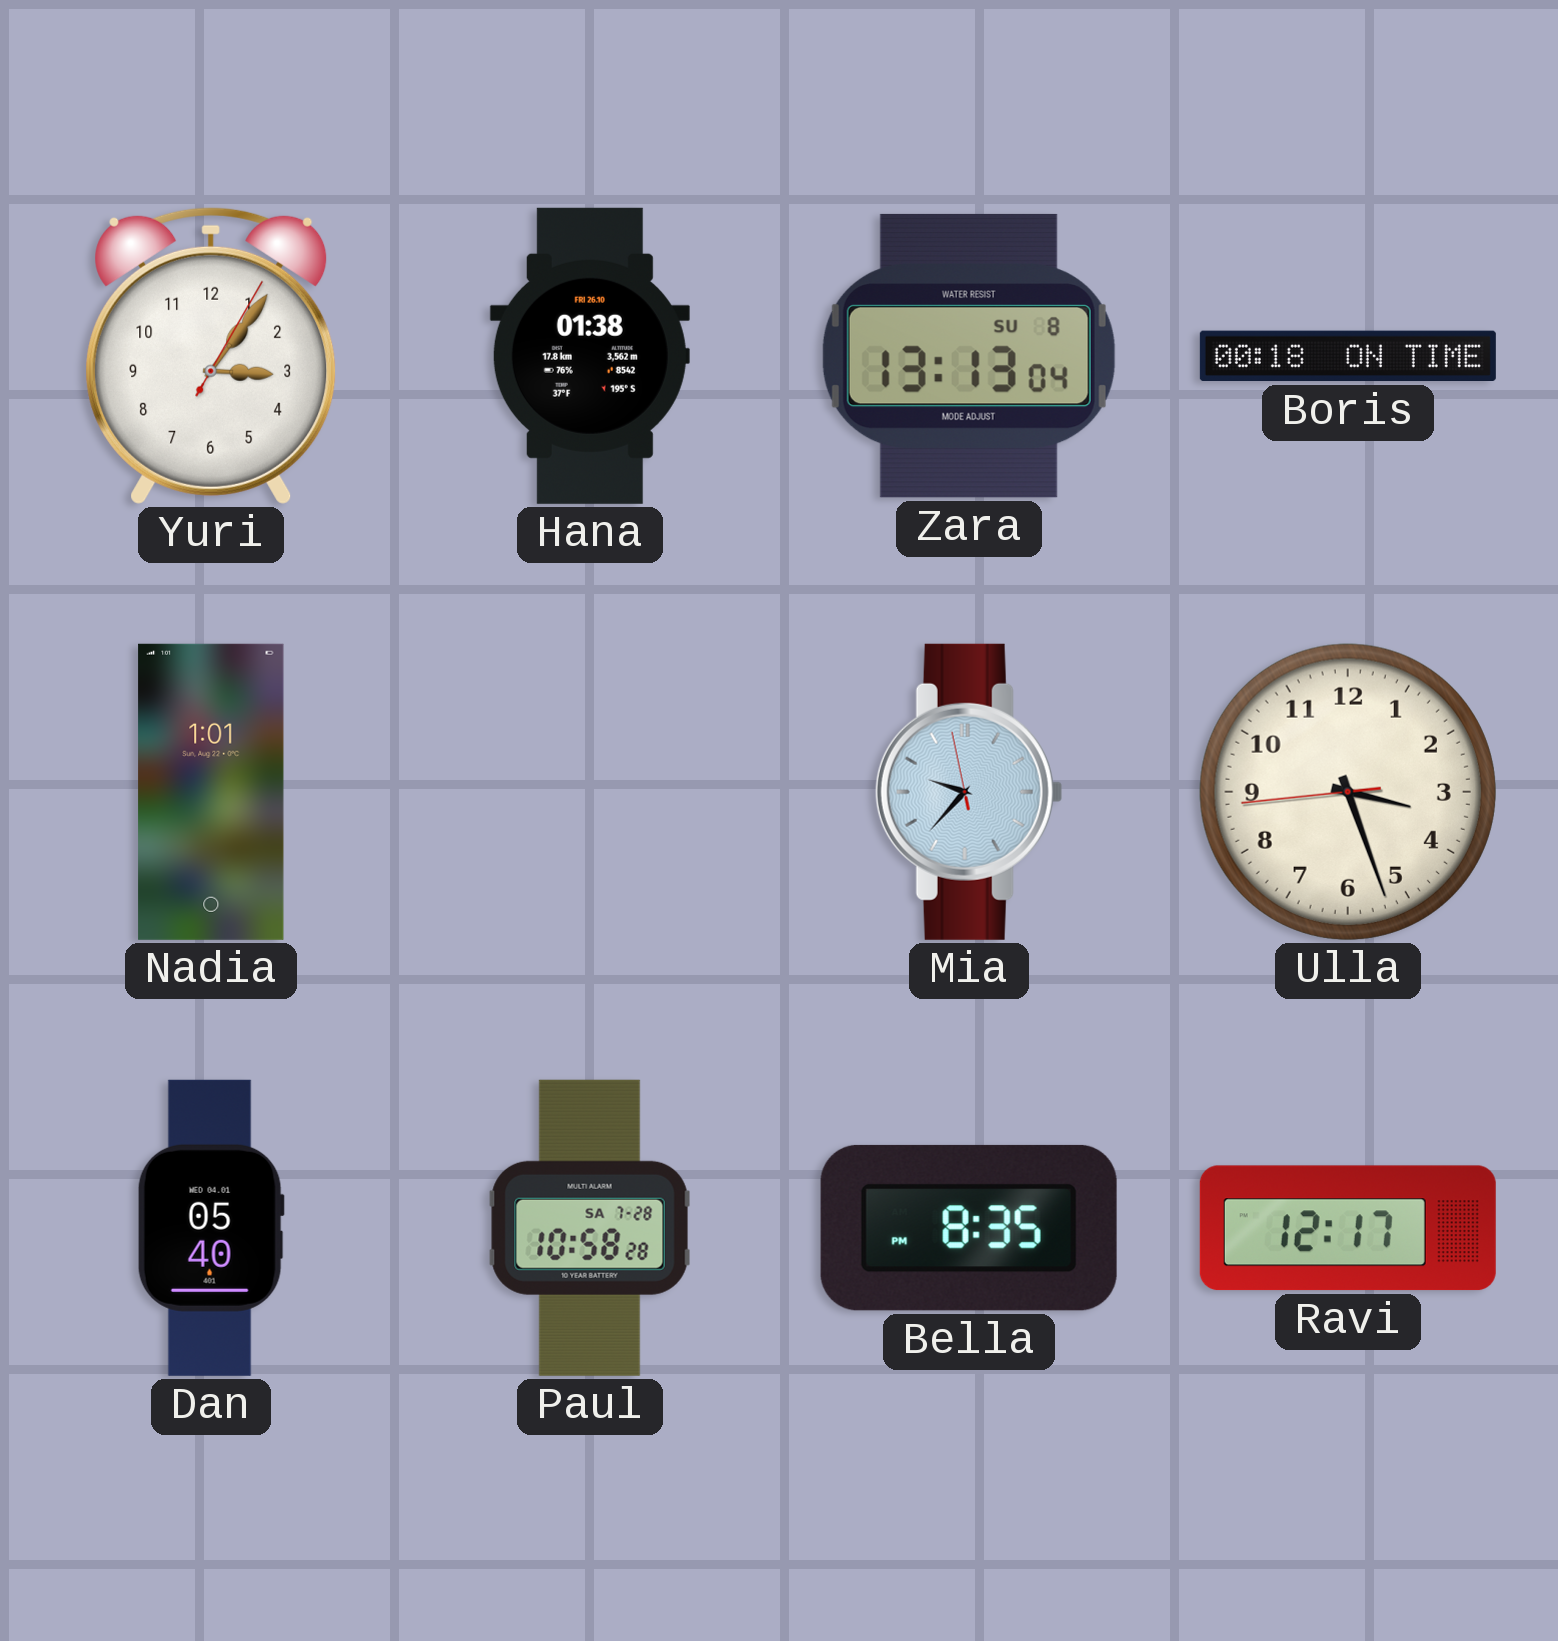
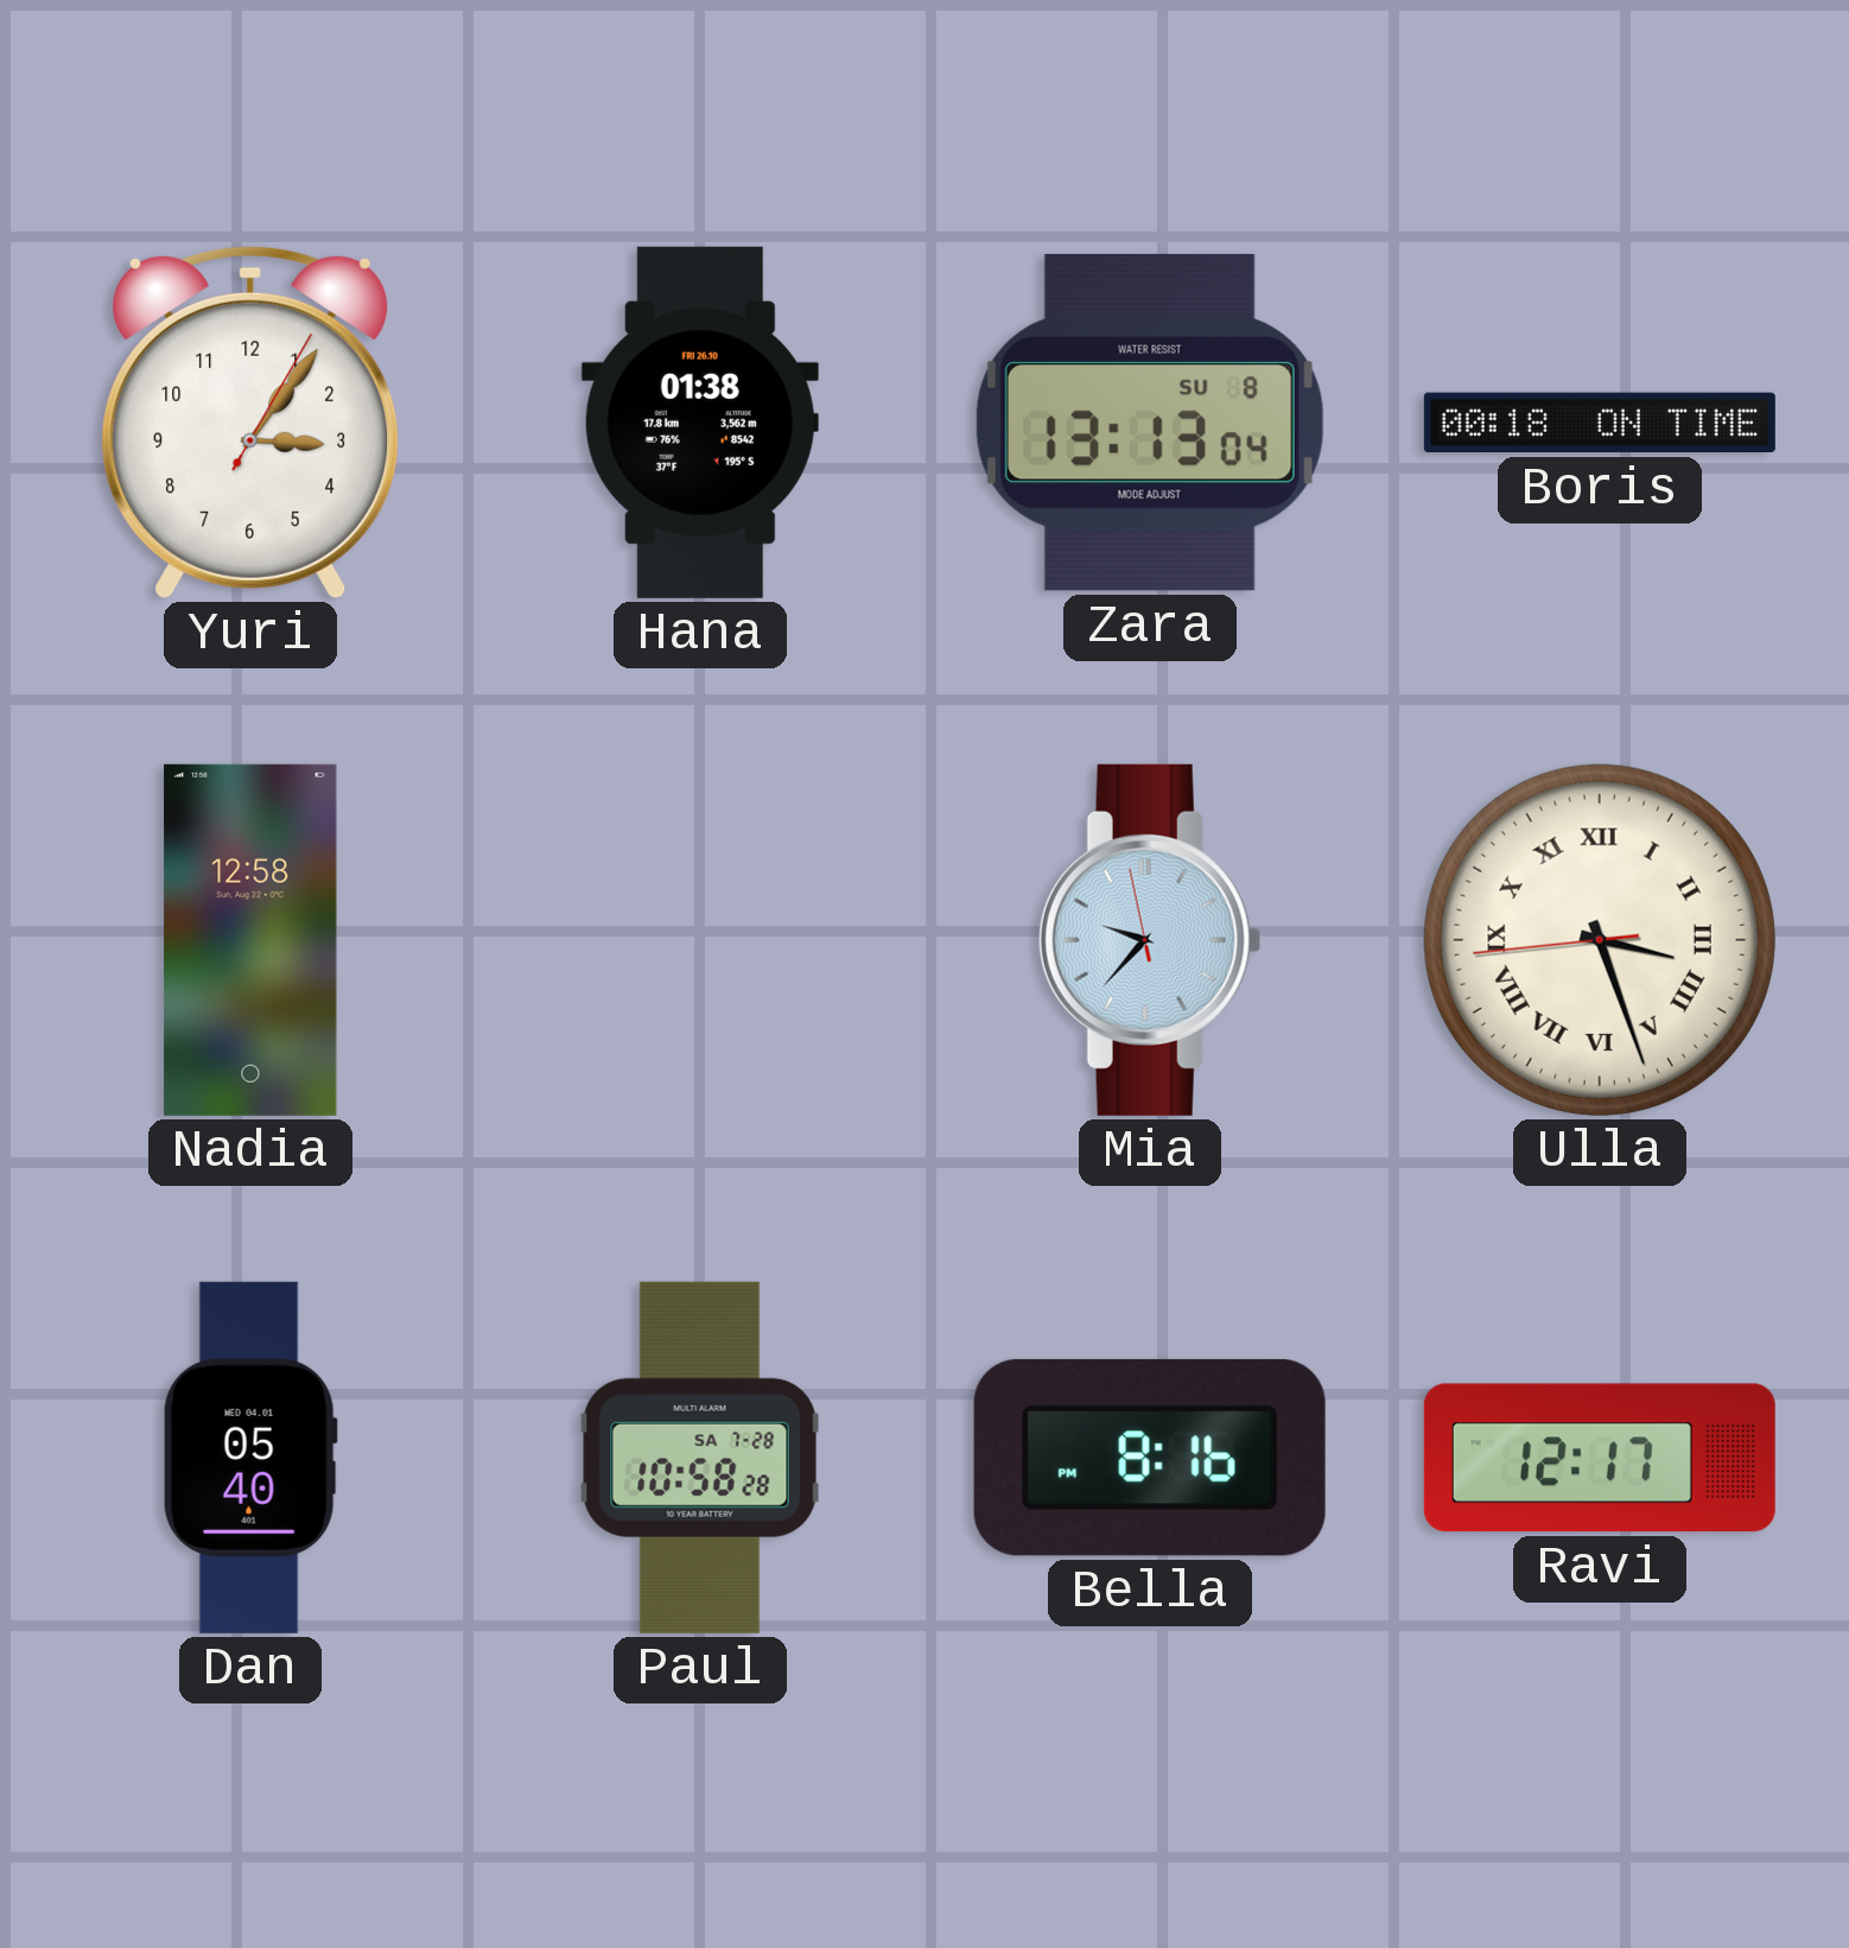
Nadia: 1:01 -> 12:58
Ulla numerals: Arabic -> Roman
Bella: 8:35 -> 8:16
